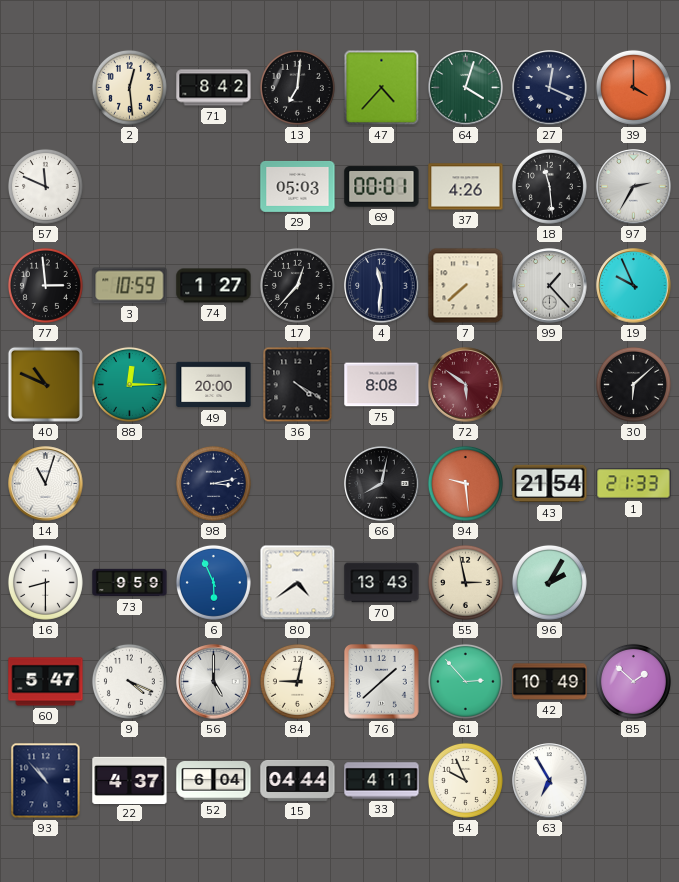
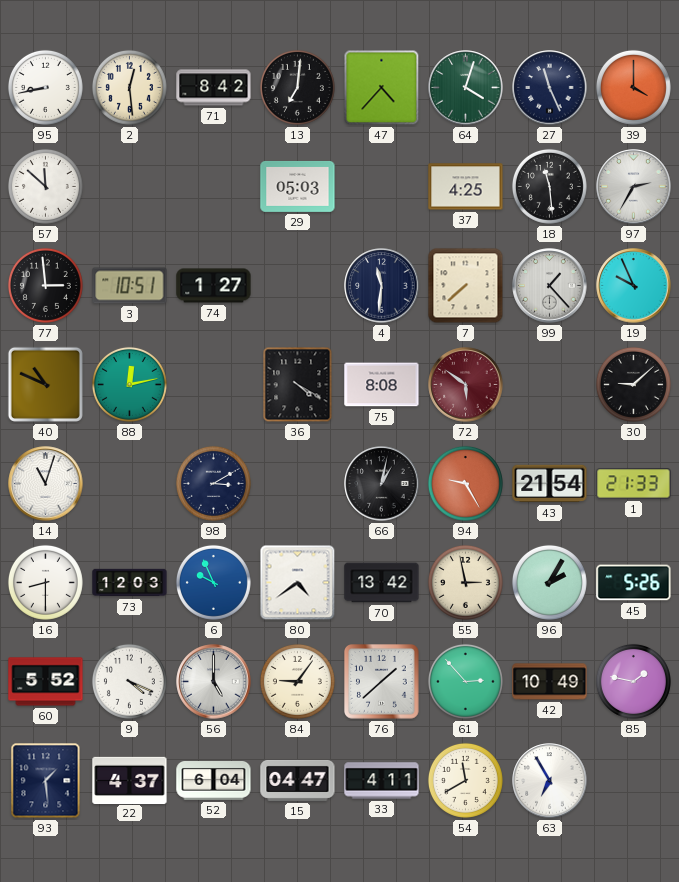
95: none -> 8:43
27: 12:19 -> 11:26
57: 11:49 -> 11:52
69: 00:01 -> none
37: 4:26 -> 4:25
3: 10:59 -> 10:51
17: 12:37 -> none
88: 12:15 -> 12:13
49: 20:00 -> none
30: 6:08 -> 9:08
98: 3:13 -> 3:10
66: 8:02 -> 1:02
94: 9:29 -> 9:25
73: 9:59 -> 12:03
6: 5:56 -> 9:56
70: 13:43 -> 13:42
45: none -> 5:26
60: 5:47 -> 5:52
84: 9:02 -> 9:06
85: 1:52 -> 1:47
93: 10:53 -> 1:29
15: 04:44 -> 04:47
54: 9:56 -> 11:40
